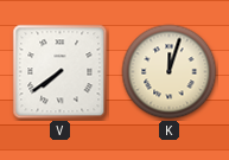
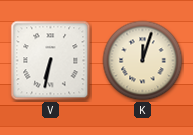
V: 7:39 -> 6:32
